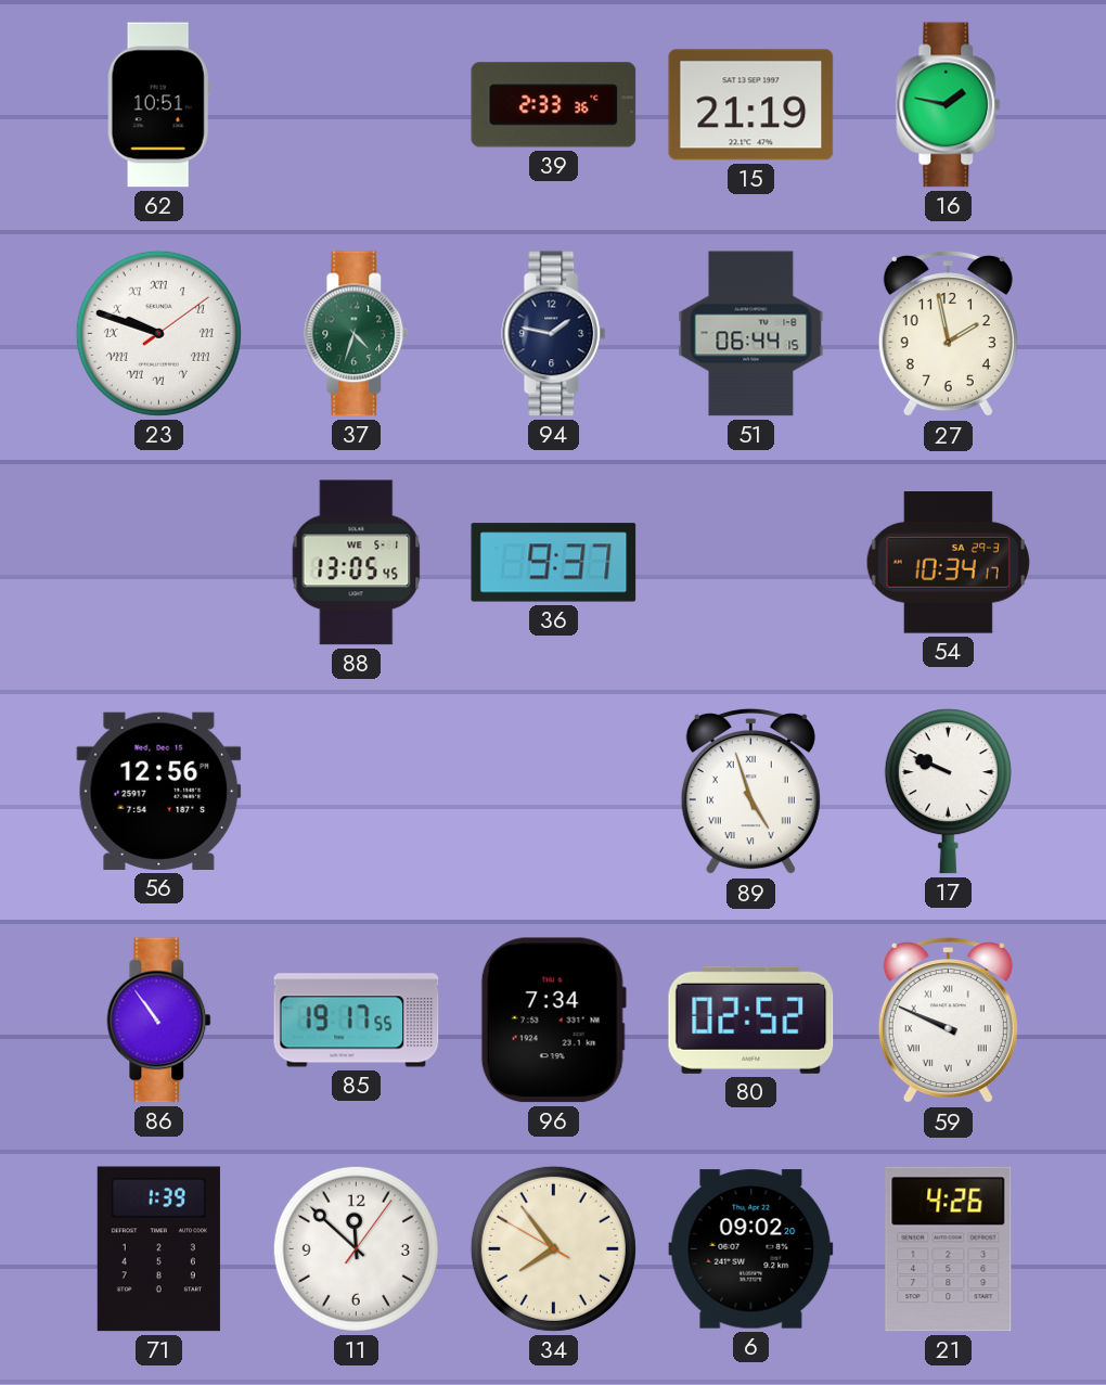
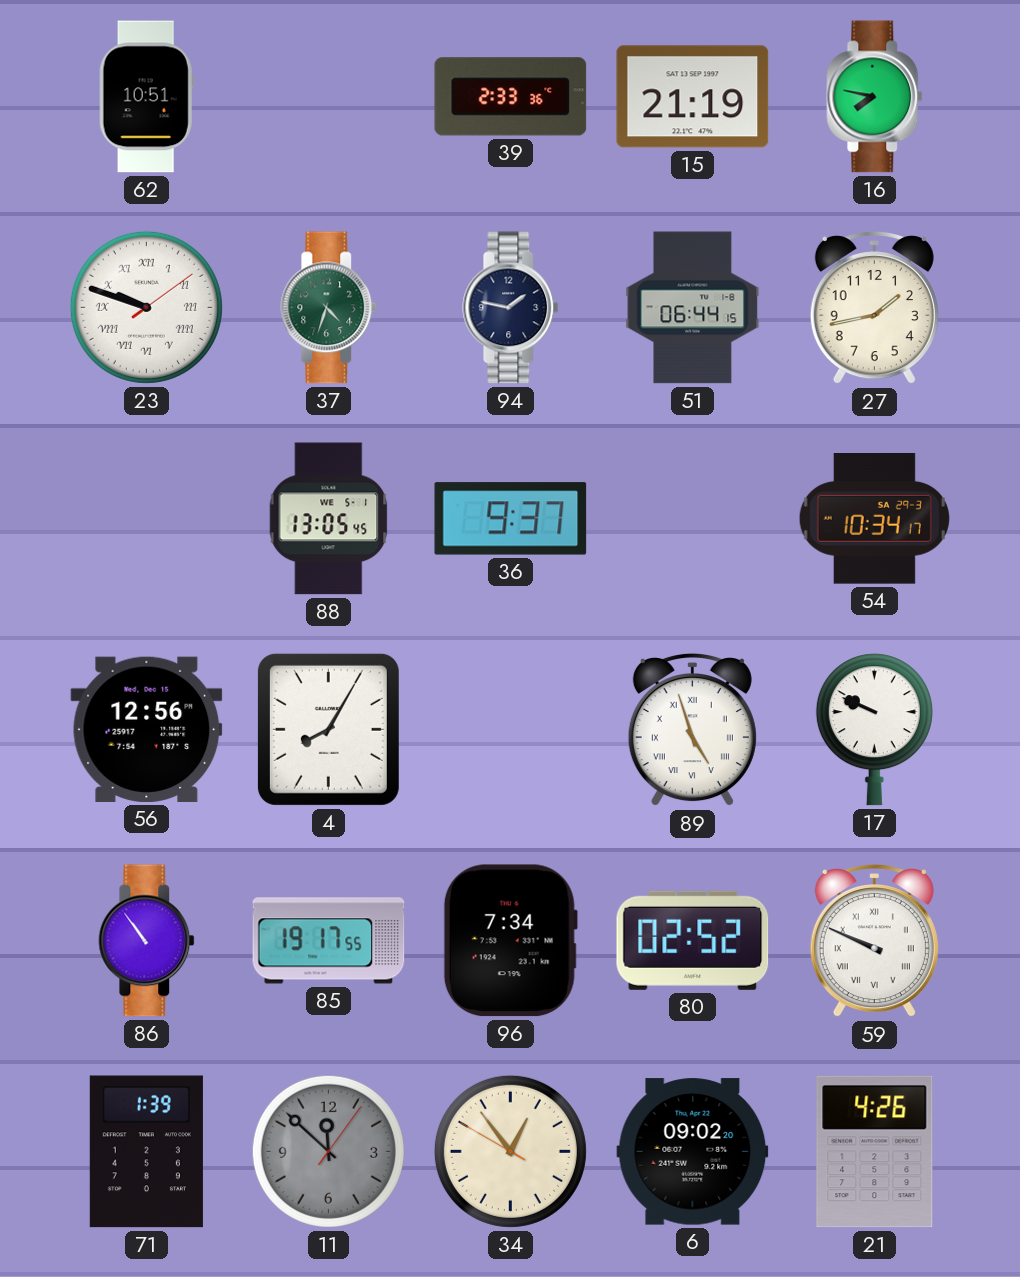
16: 1:47 -> 7:47
27: 1:58 -> 1:43
4: none -> 8:05
11 dial: white -> grey
34: 7:53 -> 12:53
